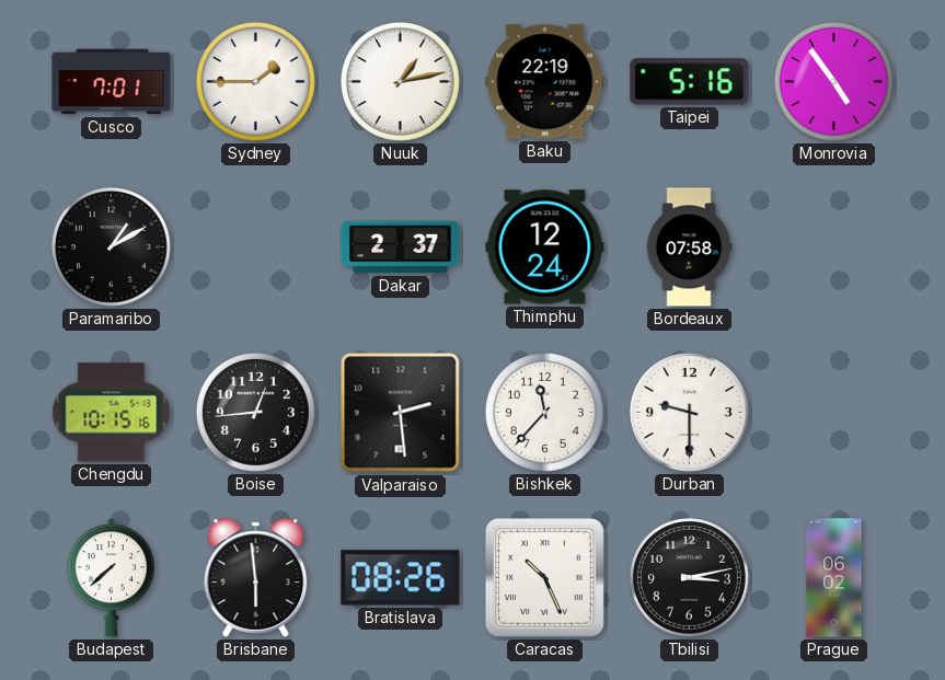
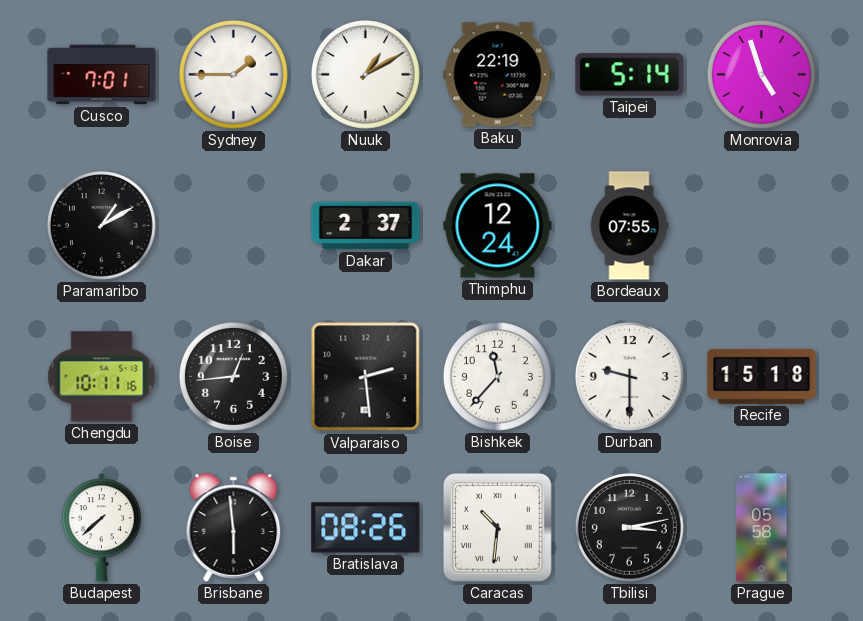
Nuuk: 1:13 -> 1:10
Taipei: 5:16 -> 5:14
Monrovia: 4:54 -> 4:57
Bordeaux: 07:58 -> 07:55
Chengdu: 10:15 -> 10:11
Recife: none -> 15:18
Caracas: 10:26 -> 10:31
Prague: 06:02 -> 05:58
